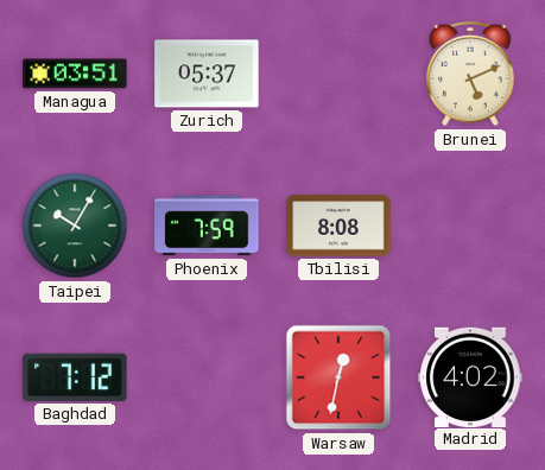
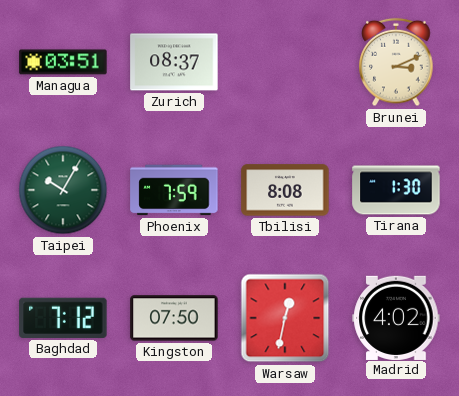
Zurich: 05:37 -> 08:37
Brunei: 5:11 -> 3:11
Tirana: none -> 1:30
Kingston: none -> 07:50
